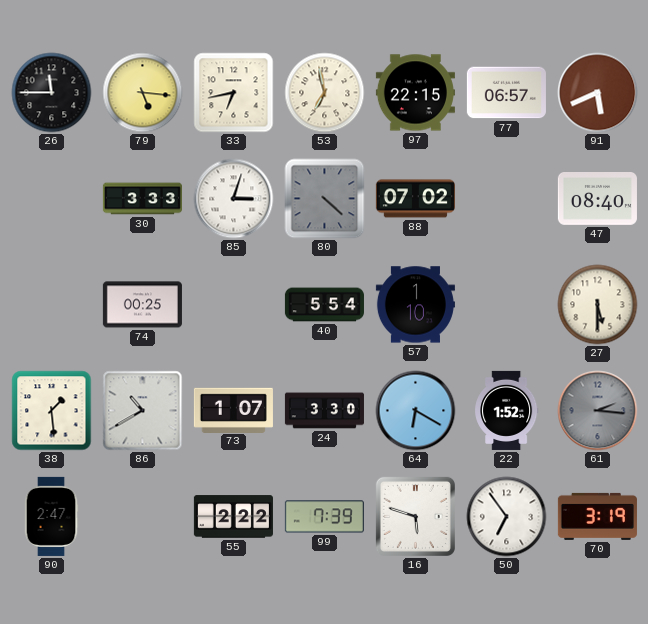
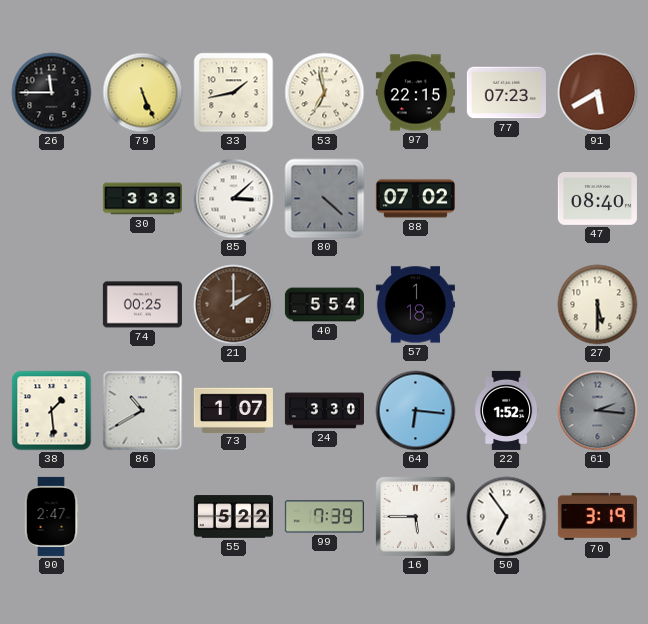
79: 5:16 -> 5:26
33: 6:43 -> 1:43
77: 06:57 -> 07:23
91: 5:41 -> 5:40
85: 3:03 -> 3:08
21: none -> 2:00
57: 1:10 -> 1:18
64: 6:20 -> 6:16
55: 2:22 -> 5:22
16: 5:48 -> 5:45
